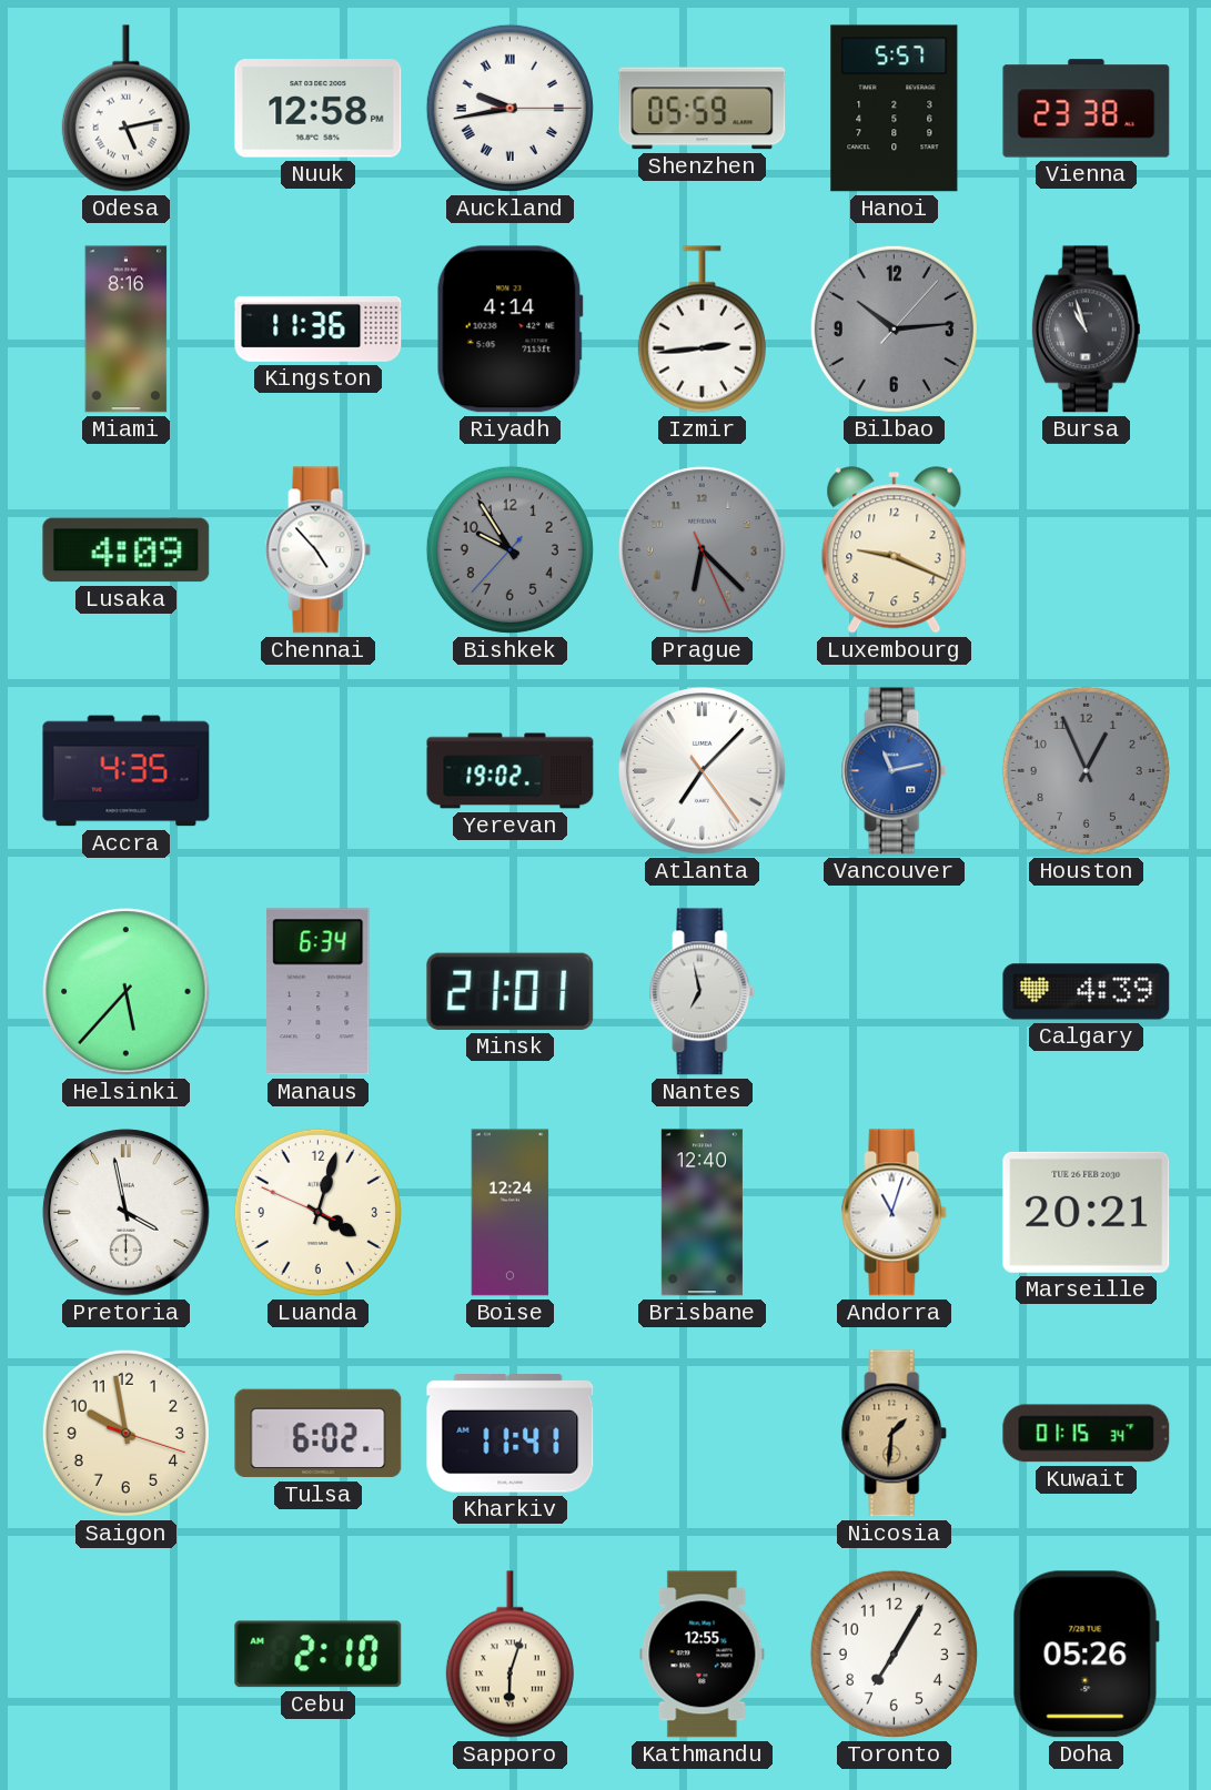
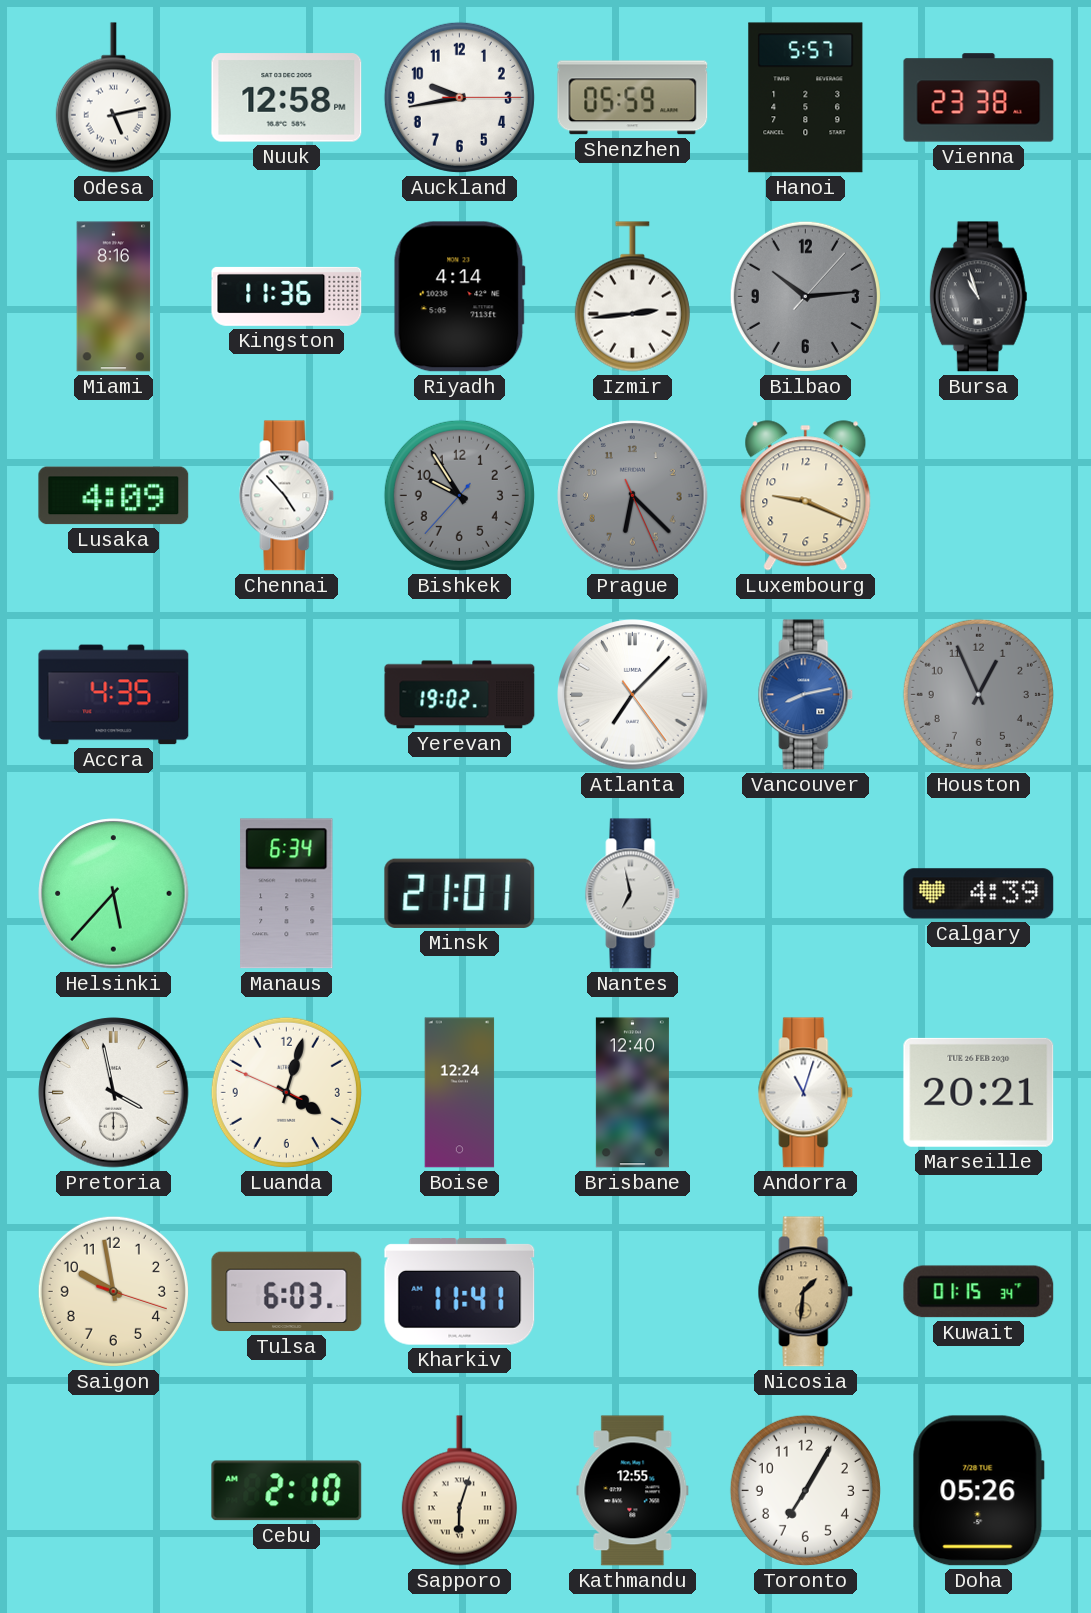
Auckland numerals: Roman -> Arabic
Vancouver: 11:13 -> 8:13
Tulsa: 6:02 -> 6:03
